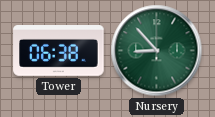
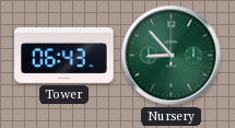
Tower: 06:38 -> 06:43
